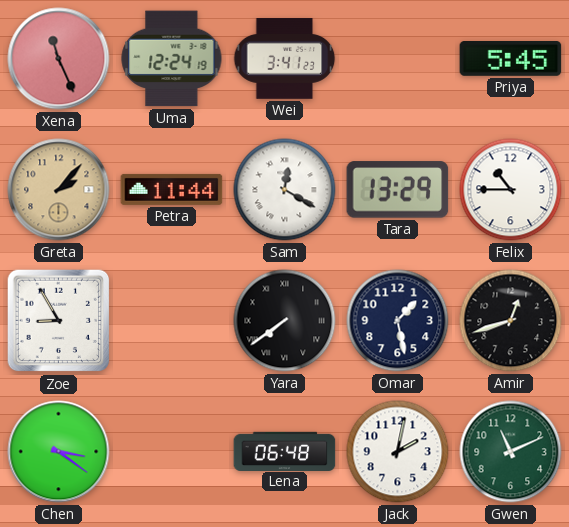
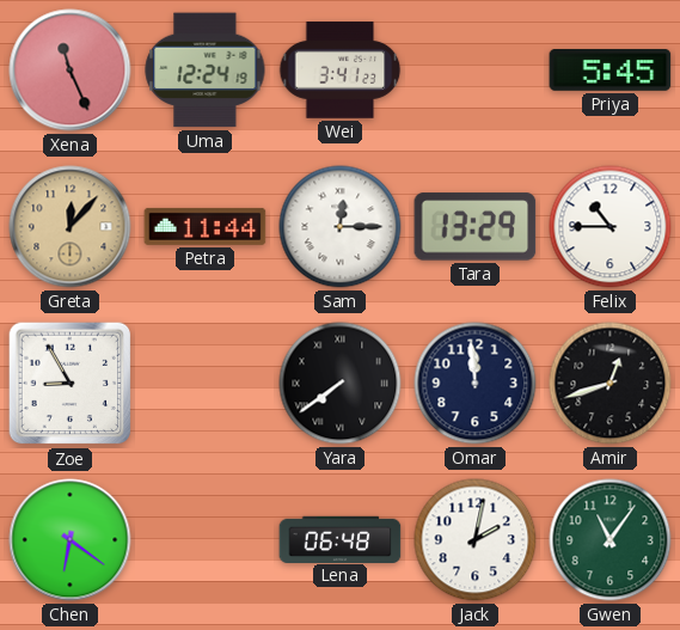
Greta: 2:07 -> 12:07
Sam: 12:20 -> 12:15
Omar: 1:28 -> 11:59
Chen: 3:21 -> 6:21
Gwen: 11:11 -> 11:06
